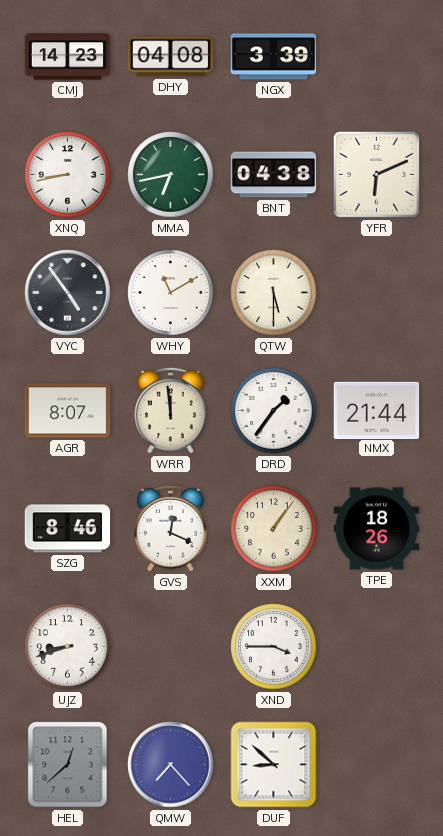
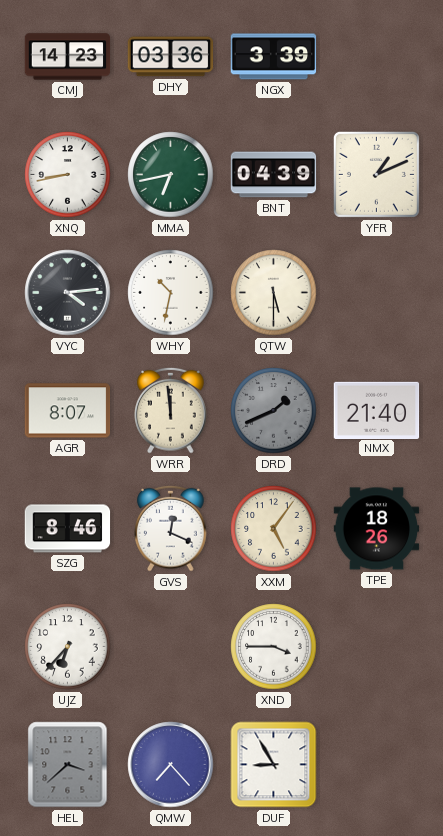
DHY: 04:08 -> 03:36
BNT: 04:38 -> 04:39
YFR: 6:11 -> 1:11
VYC: 4:54 -> 4:14
WHY: 11:10 -> 10:32
DRD: 1:36 -> 1:41
DRD dial: white -> grey
NMX: 21:44 -> 21:40
XXM: 1:06 -> 5:06
UJZ: 8:42 -> 6:37
HEL: 12:38 -> 3:38
DUF: 8:52 -> 8:55
